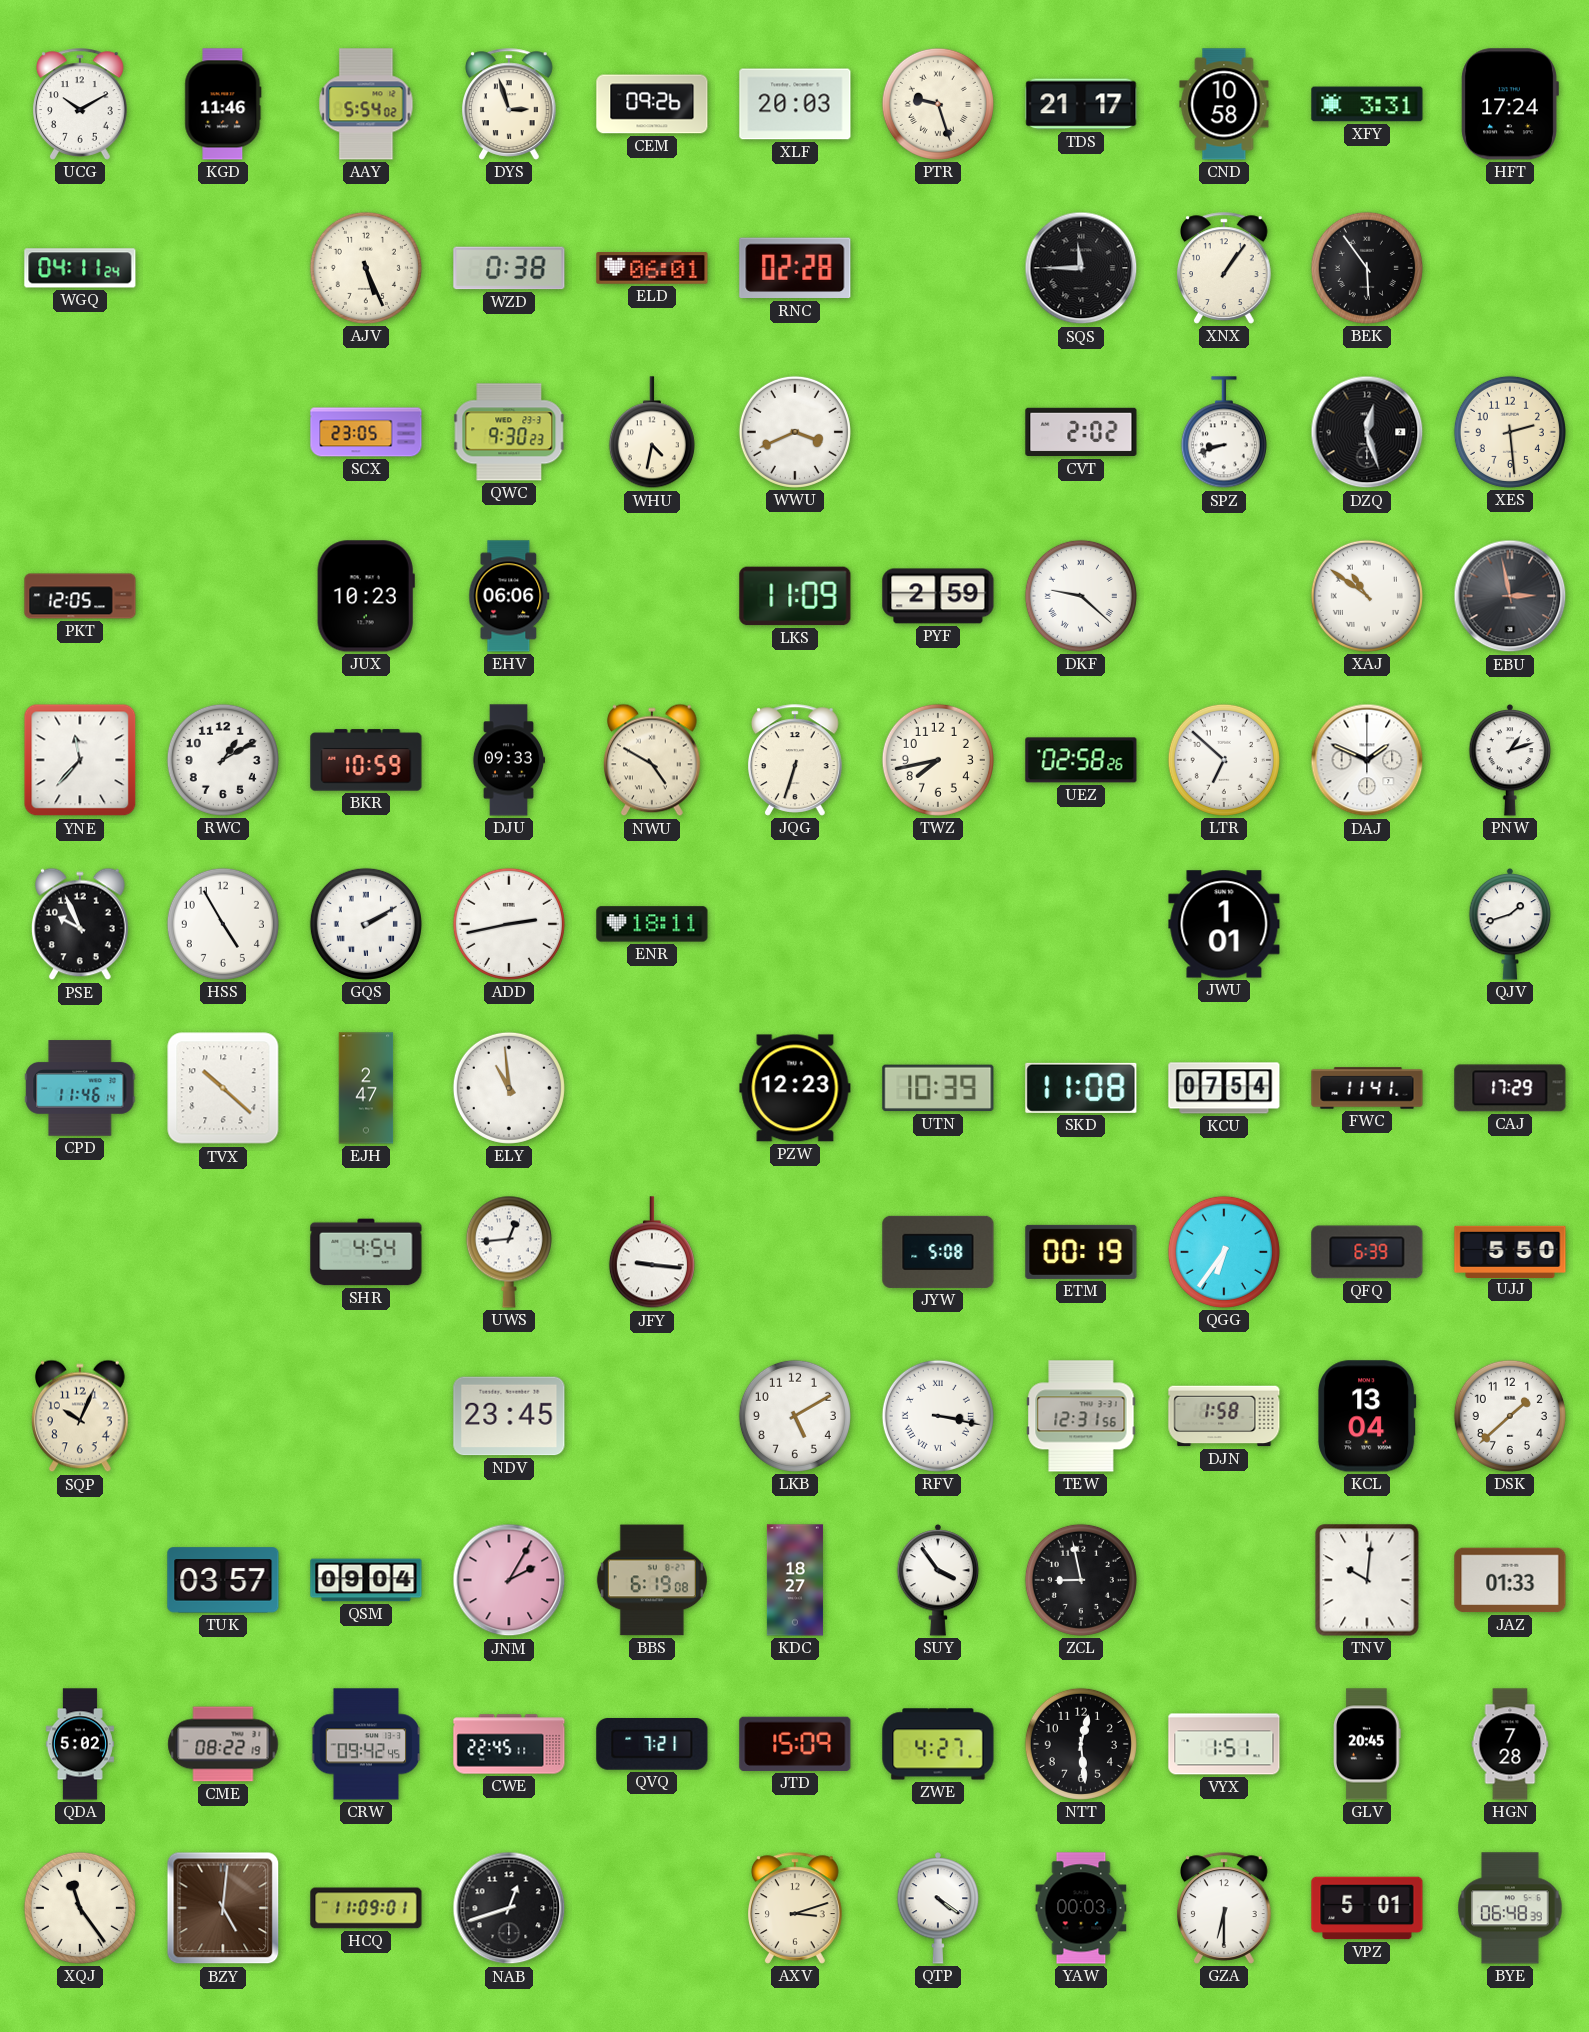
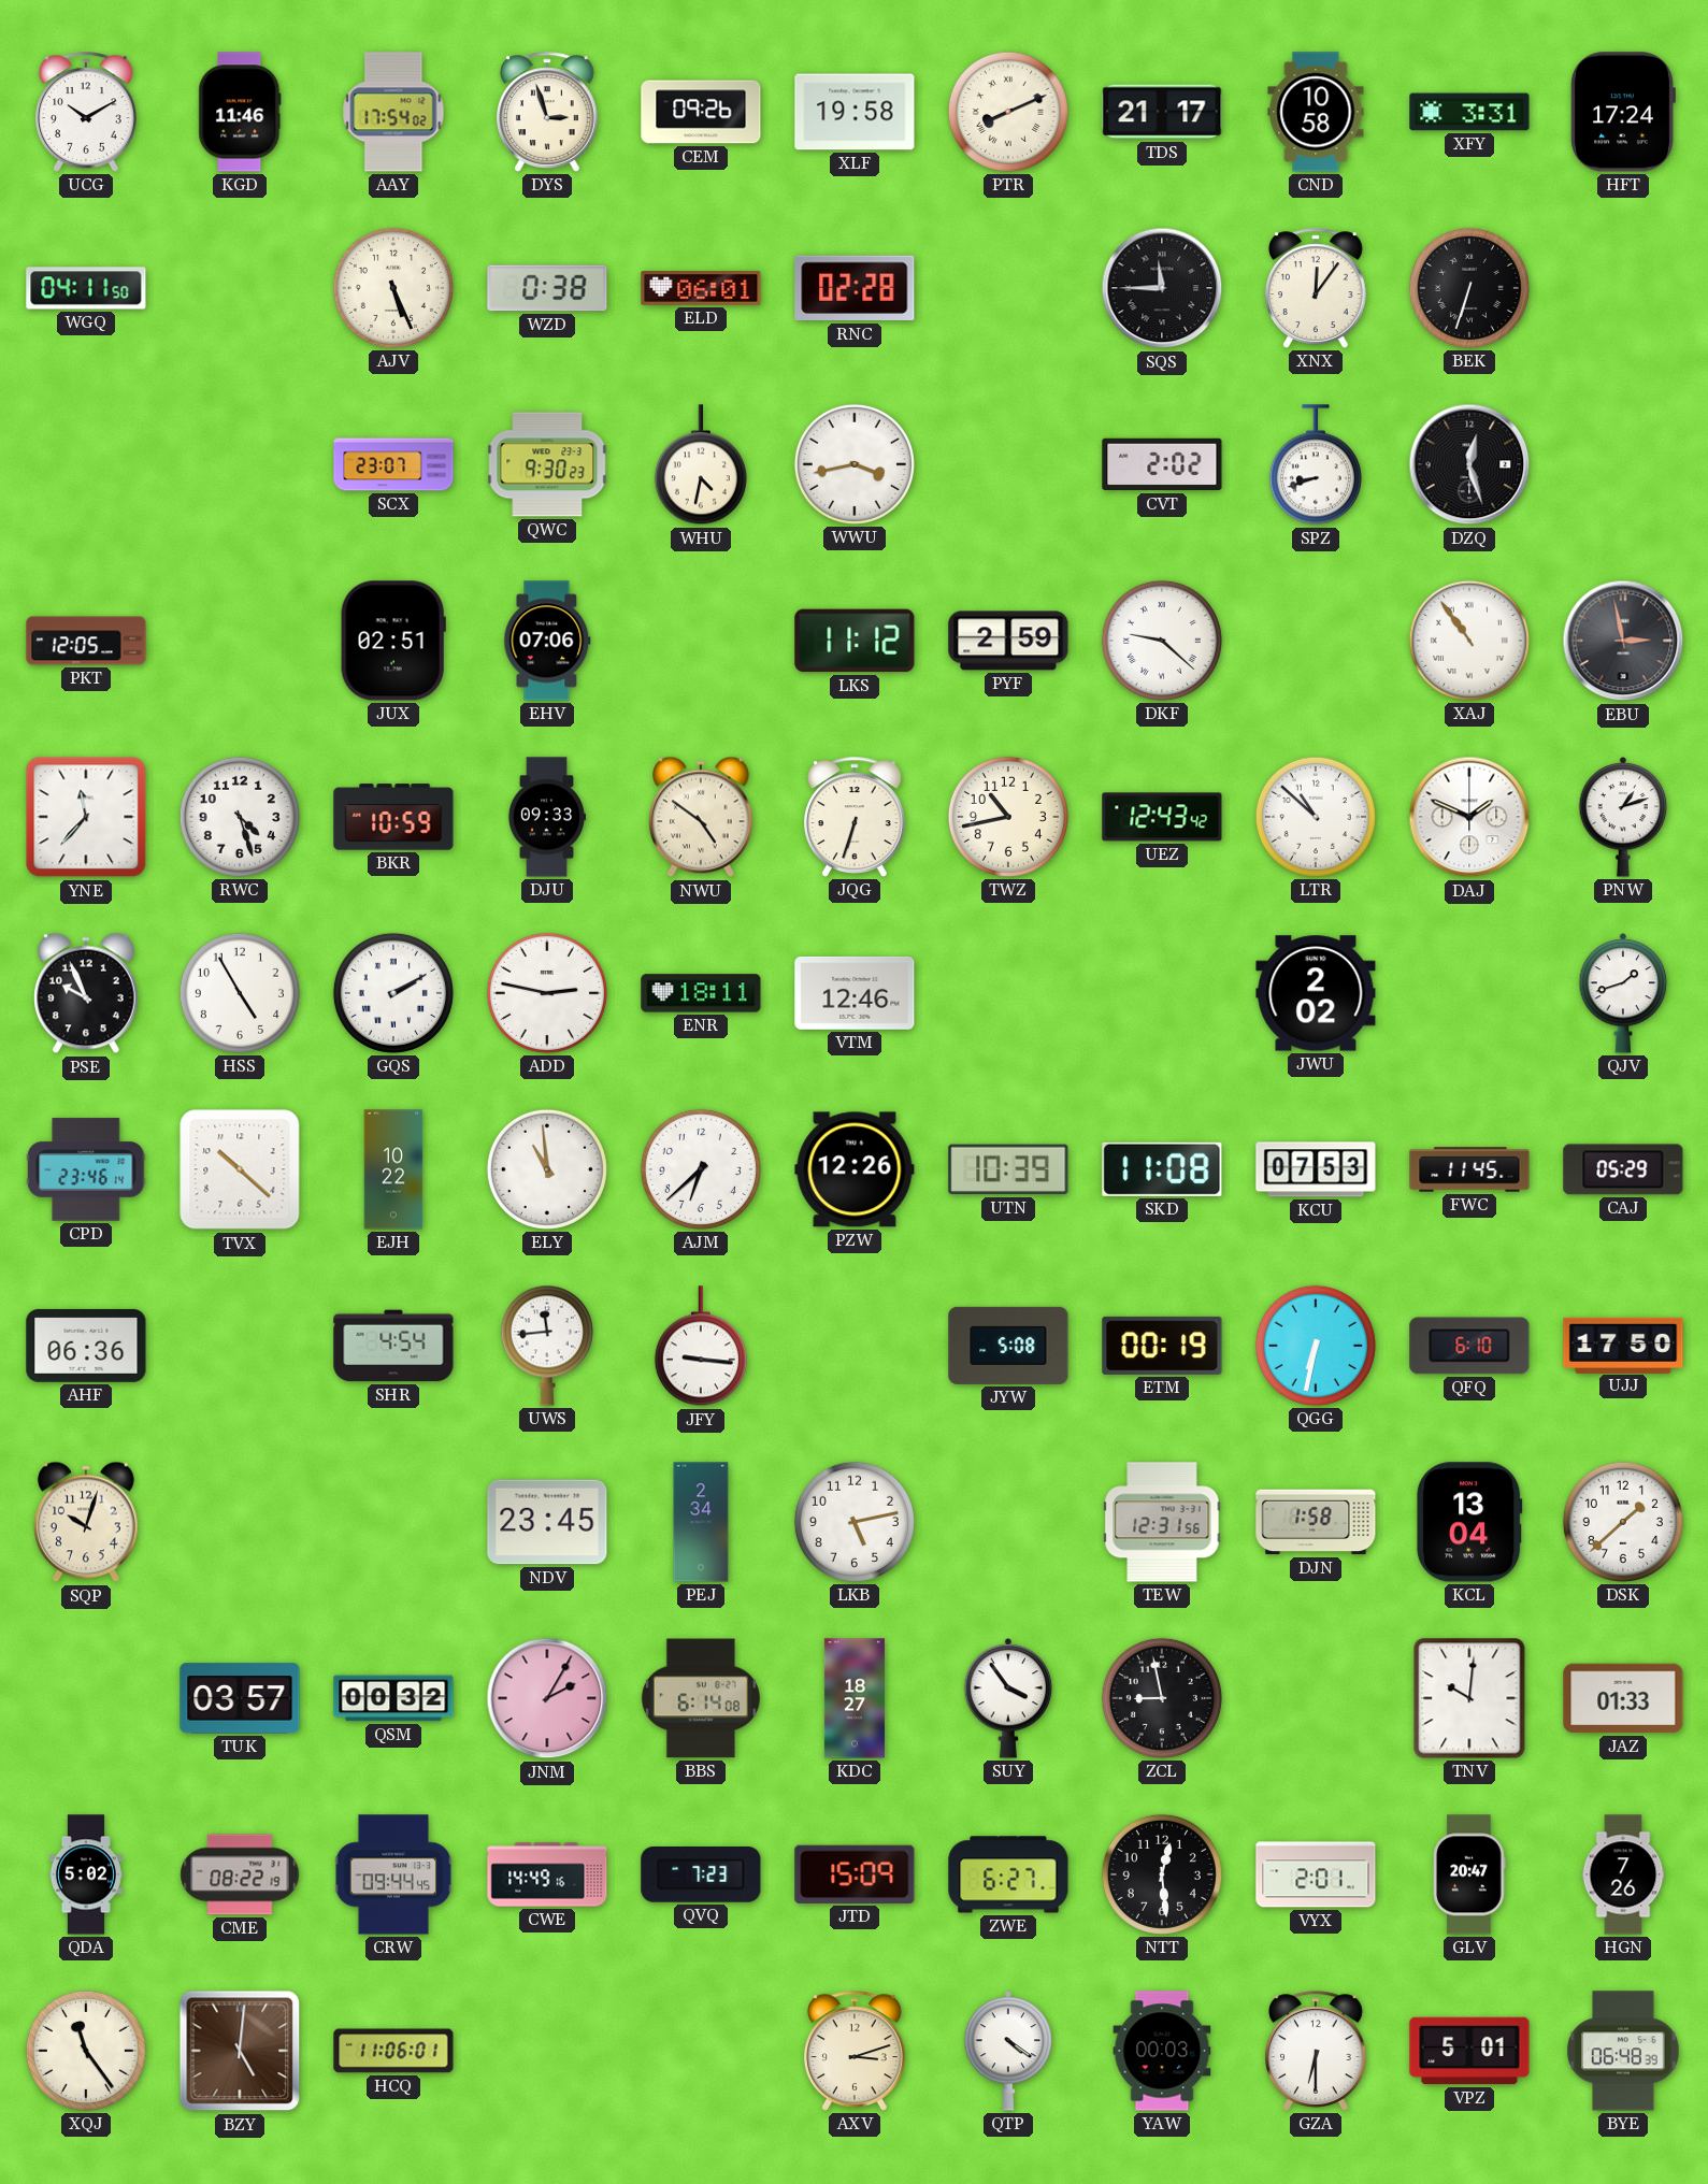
AAY: 5:54 -> 17:54
XLF: 20:03 -> 19:58
PTR: 9:27 -> 8:11
WGQ: 04:11:24 -> 04:11:50
XNX: 1:06 -> 12:06
BEK: 5:54 -> 6:33
SCX: 23:05 -> 23:07
WWU: 3:41 -> 3:43
XES: 2:29 -> none
JUX: 10:23 -> 02:51
EHV: 06:06 -> 07:06
LKS: 11:09 -> 11:12
XAJ: 10:51 -> 10:54
RWC: 1:10 -> 4:27
NWU: 4:50 -> 4:51
TWZ: 7:43 -> 10:43
UEZ: 02:58 -> 12:43
LTR: 6:52 -> 10:52
ADD: 2:43 -> 2:47
VTM: none -> 12:46
JWU: 1:01 -> 2:02
CPD: 11:46 -> 23:46
EJH: 2:47 -> 10:22
AJM: none -> 6:38
PZW: 12:23 -> 12:26
KCU: 07:54 -> 07:53
FWC: 11:41 -> 11:45
CAJ: 17:29 -> 05:29
AHF: none -> 06:36
UWS: 12:44 -> 11:44
QGG: 6:36 -> 6:32
QFQ: 6:39 -> 6:10
UJJ: 5:50 -> 17:50
SQP: 10:04 -> 10:03
PEJ: none -> 2:34
LKB: 5:10 -> 5:13
RFV: 3:17 -> none
QSM: 09:04 -> 00:32
BBS: 6:19 -> 6:14
CRW: 09:42 -> 09:44
CWE: 22:45 -> 14:49
QVQ: 7:21 -> 7:23
ZWE: 4:27 -> 6:27
VYX: 1:51 -> 2:01
GLV: 20:45 -> 20:47
HGN: 7:28 -> 7:26
HCQ: 11:09 -> 11:06
NAB: 12:42 -> none
